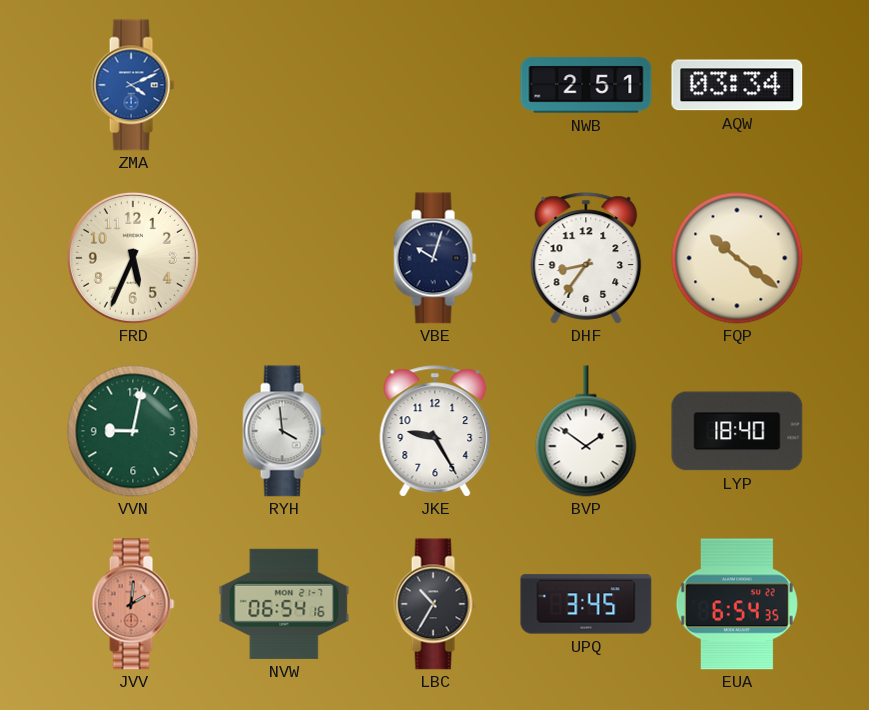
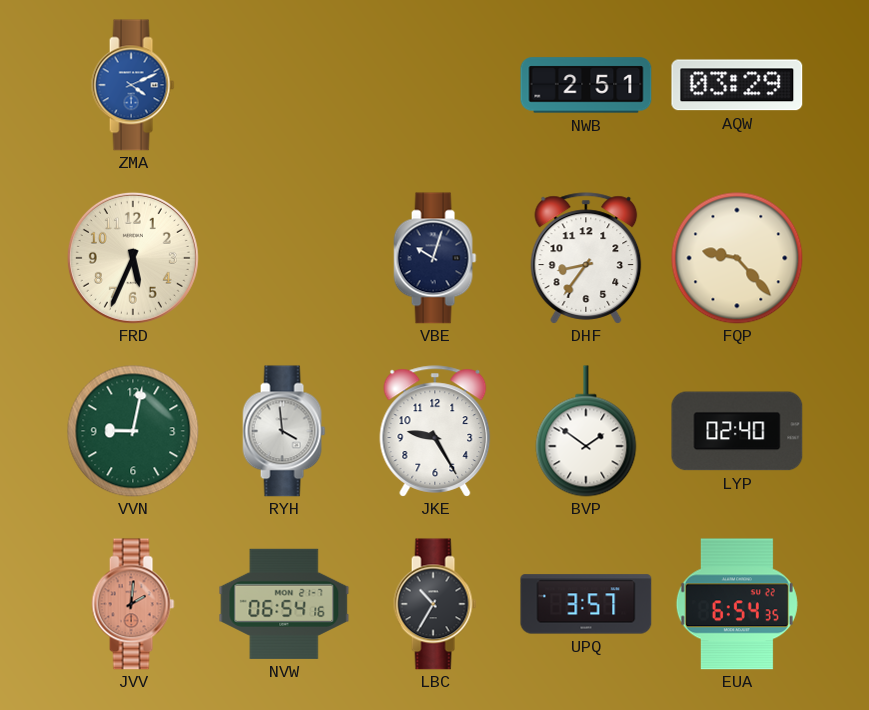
AQW: 03:34 -> 03:29
FQP: 10:21 -> 9:23
LYP: 18:40 -> 02:40
UPQ: 3:45 -> 3:57
